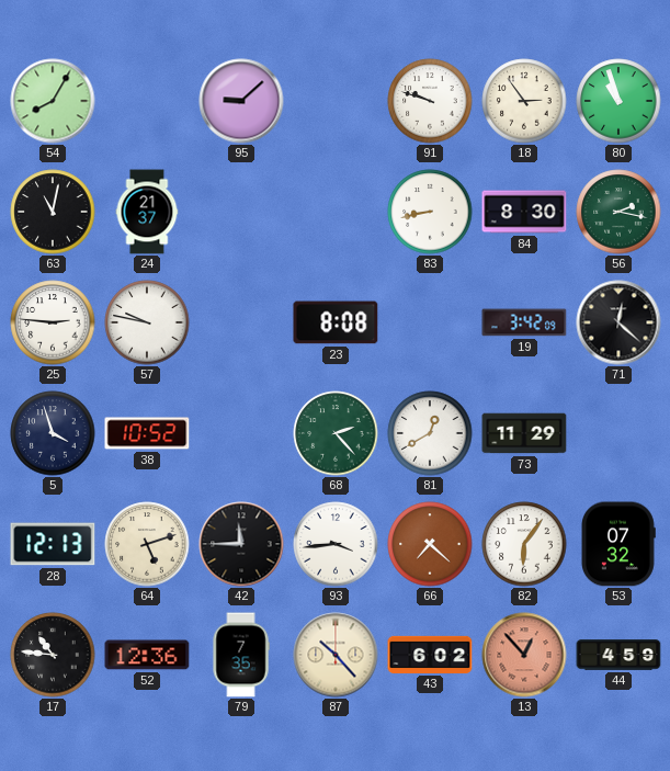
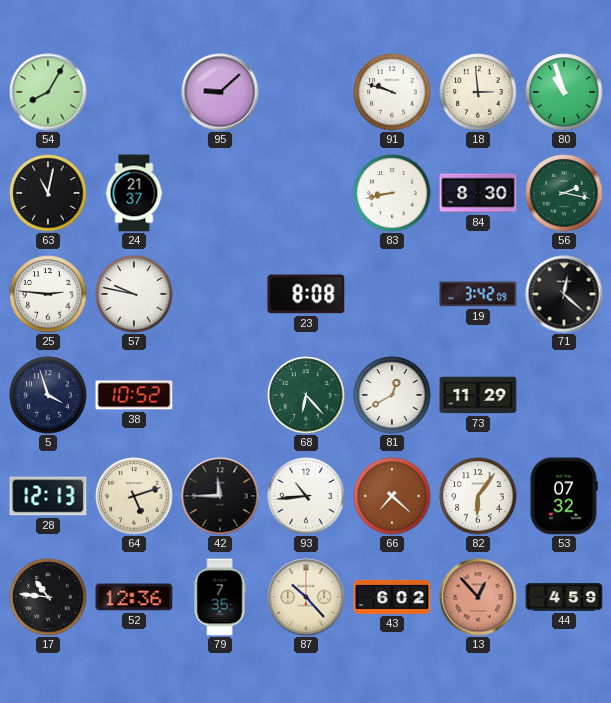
18: 2:54 -> 2:59
68: 2:23 -> 6:23
93: 3:44 -> 10:44
